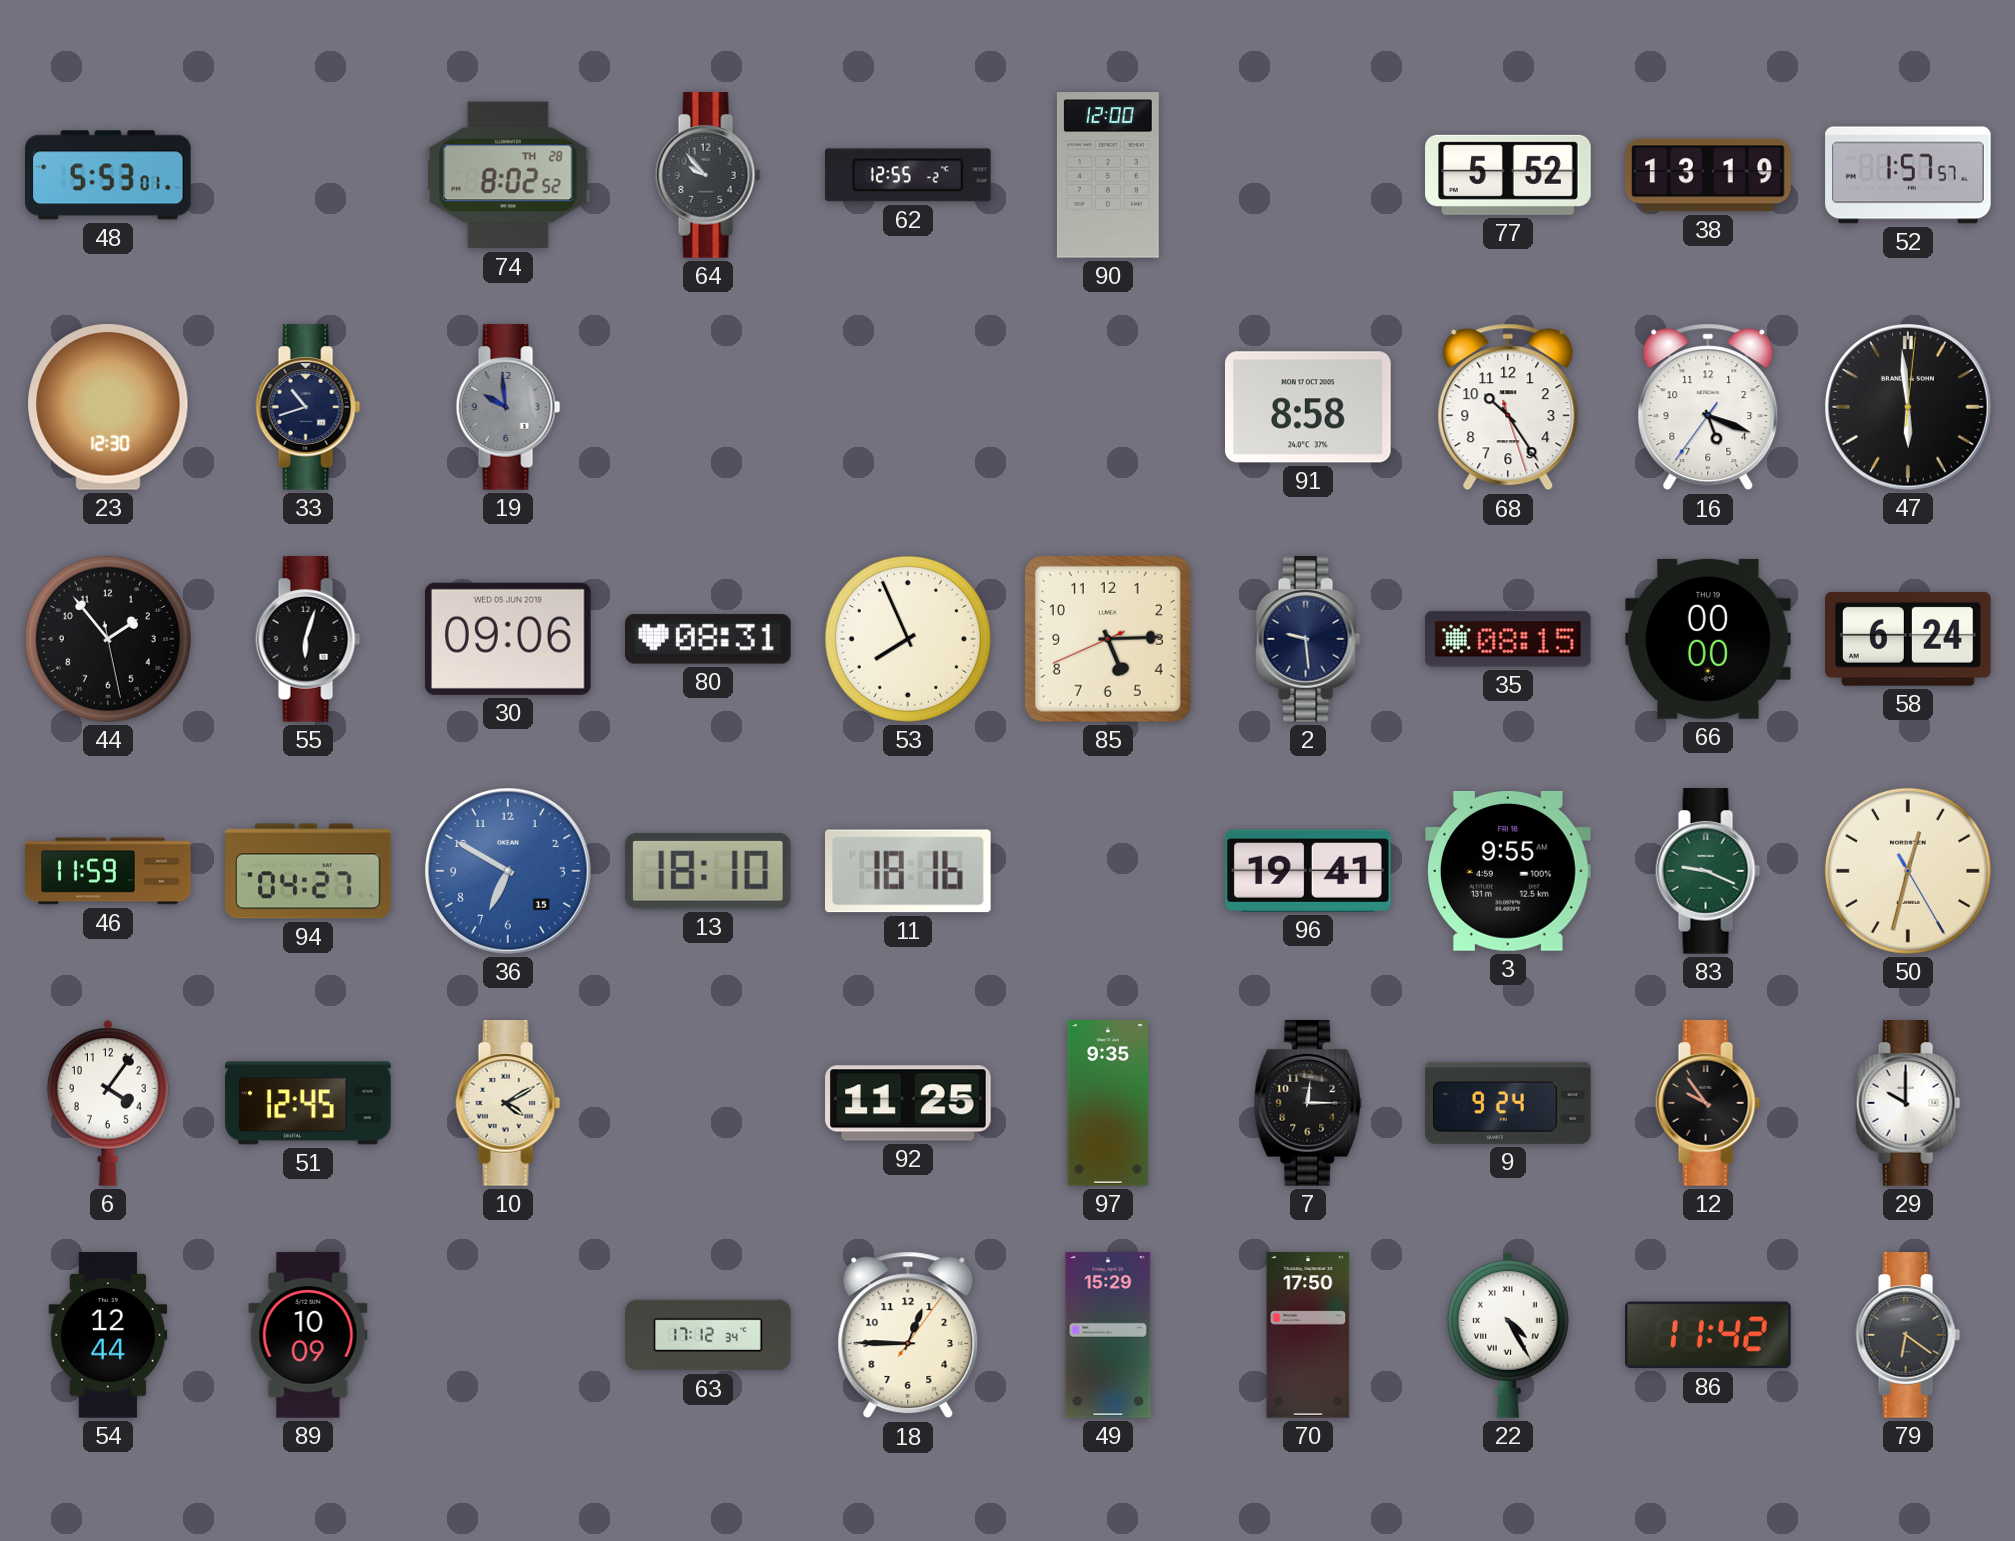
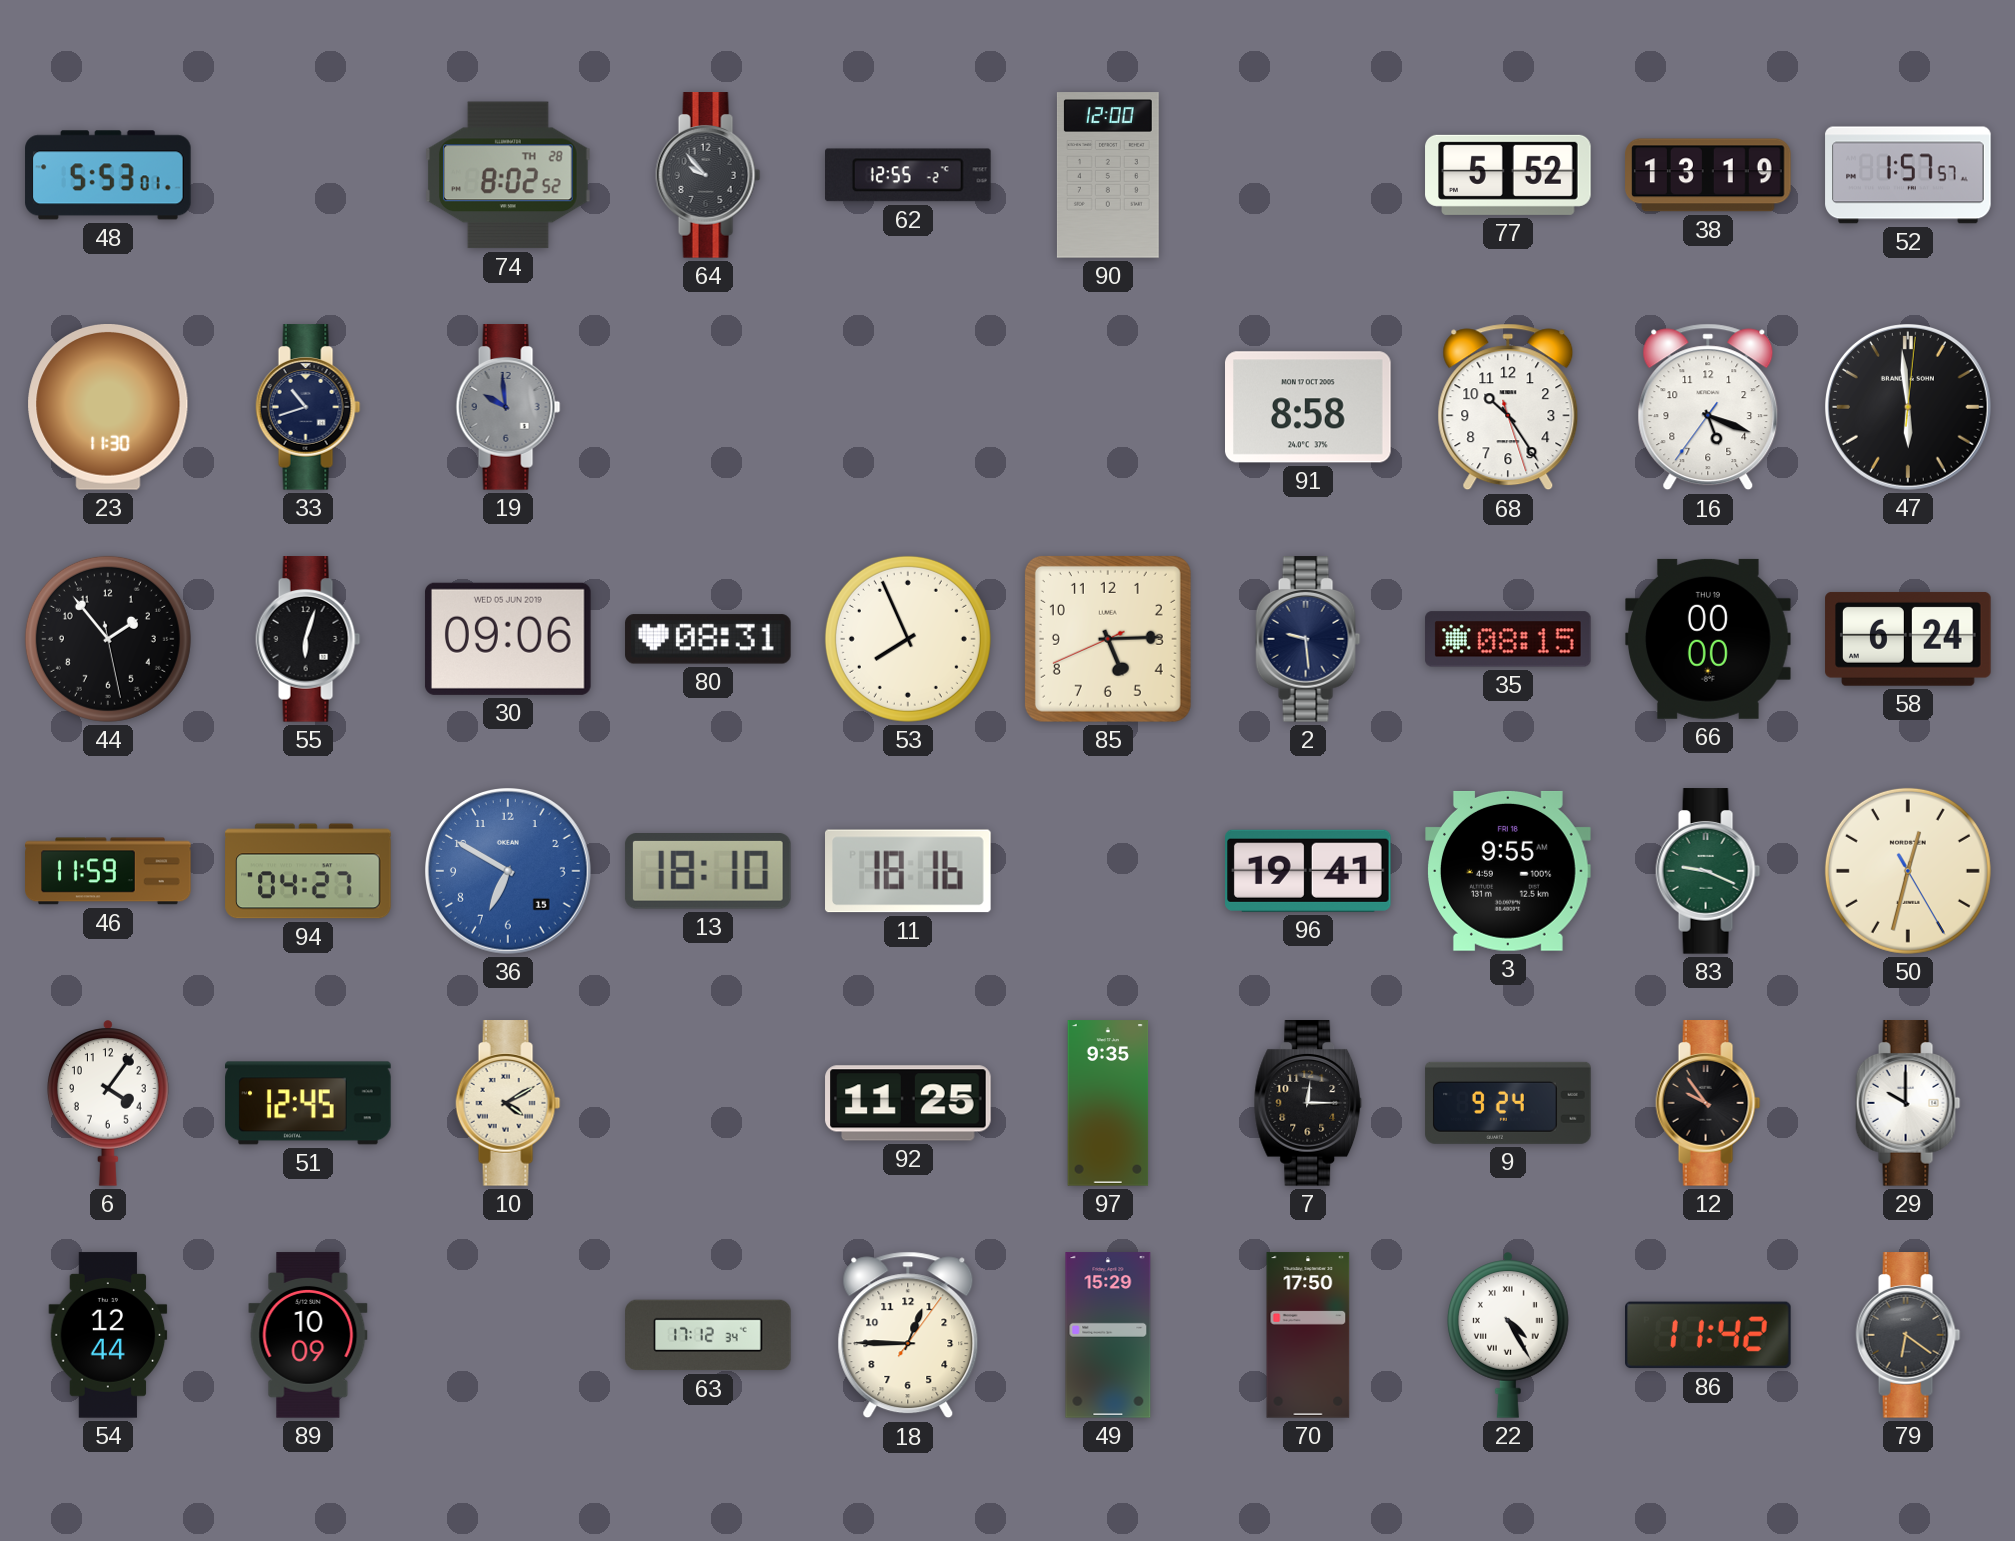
23: 12:30 -> 11:30
